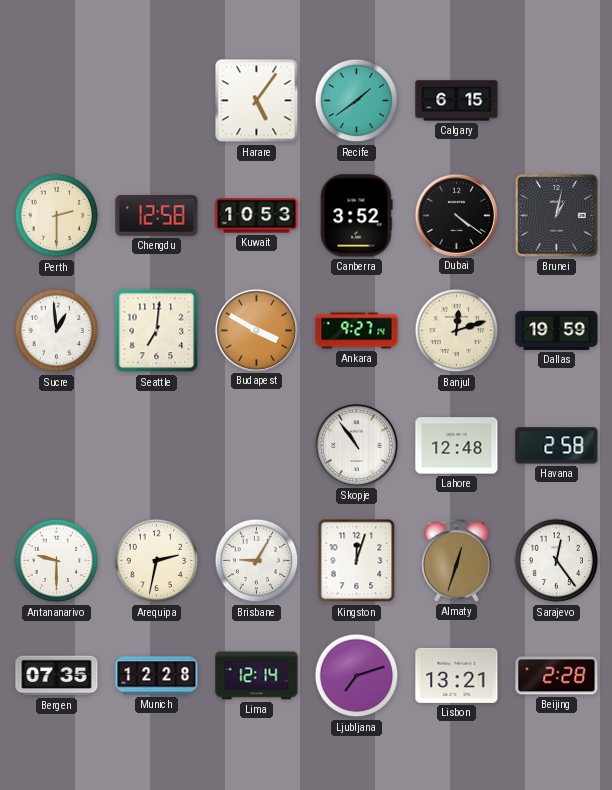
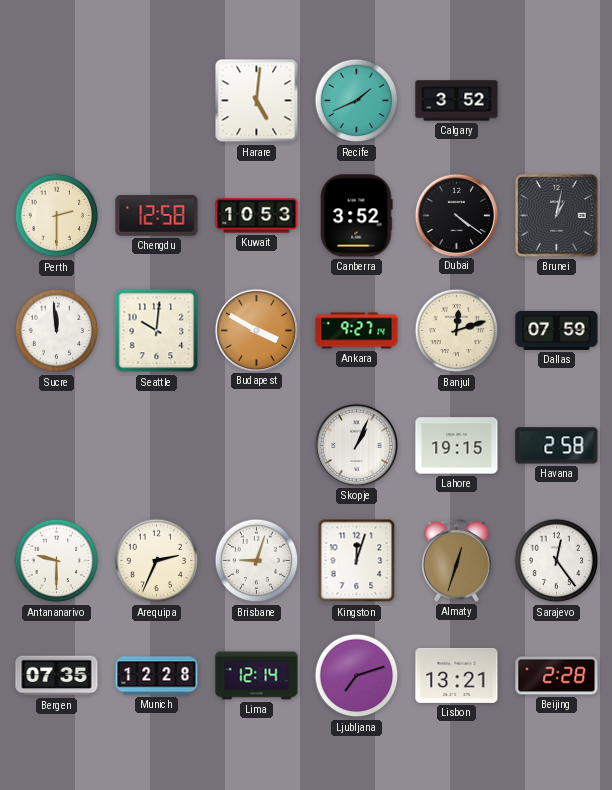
Harare: 5:06 -> 5:01
Recife: 1:39 -> 1:41
Calgary: 6:15 -> 3:52
Sucre: 12:59 -> 11:59
Seattle: 7:01 -> 10:01
Dallas: 19:59 -> 07:59
Skopje: 10:54 -> 1:04
Lahore: 12:48 -> 19:15
Arequipa: 2:32 -> 2:34
Brisbane: 9:05 -> 9:03
